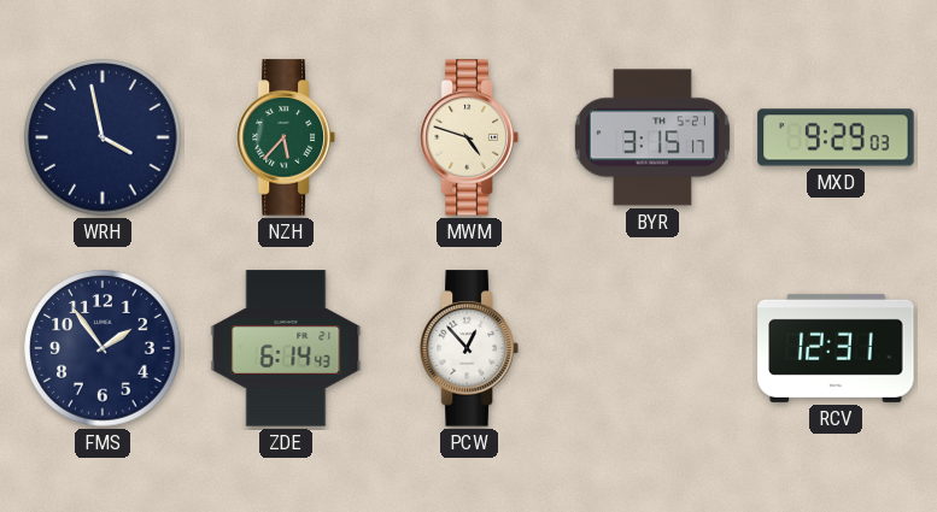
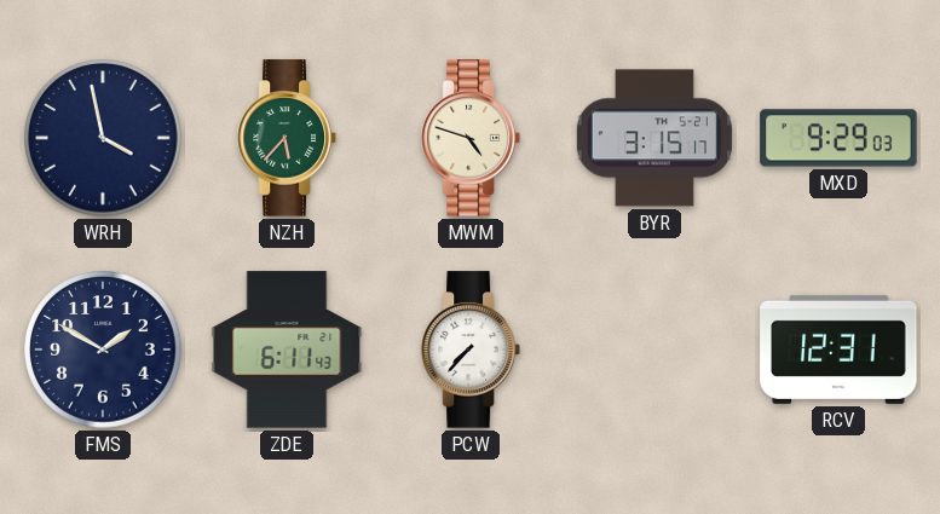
FMS: 1:54 -> 1:50
ZDE: 6:14 -> 6:11
PCW: 12:53 -> 7:37
